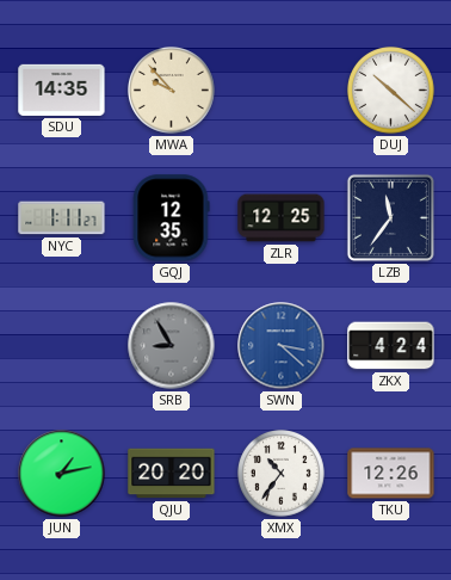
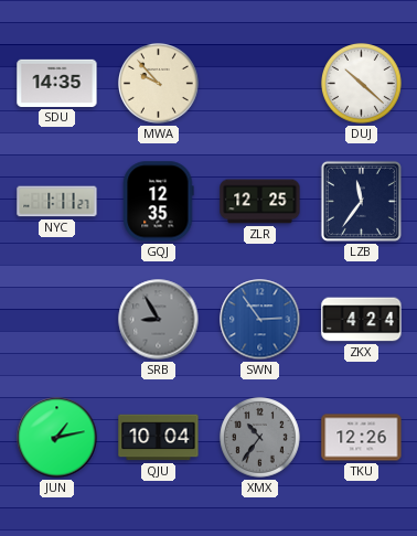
SWN: 3:22 -> 2:54
QJU: 20:20 -> 10:04
XMX dial: white -> grey
